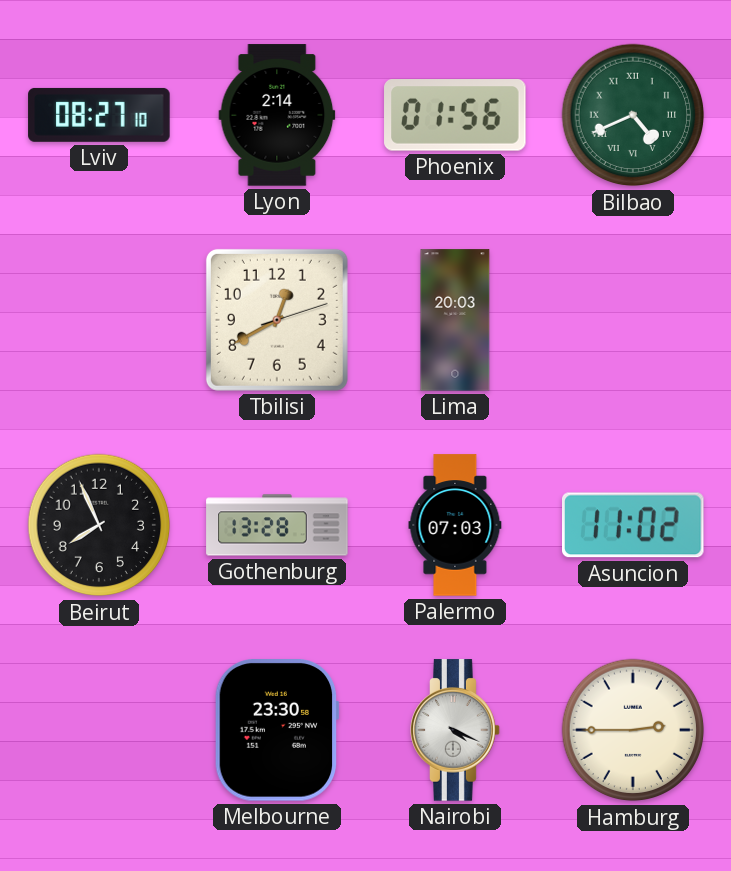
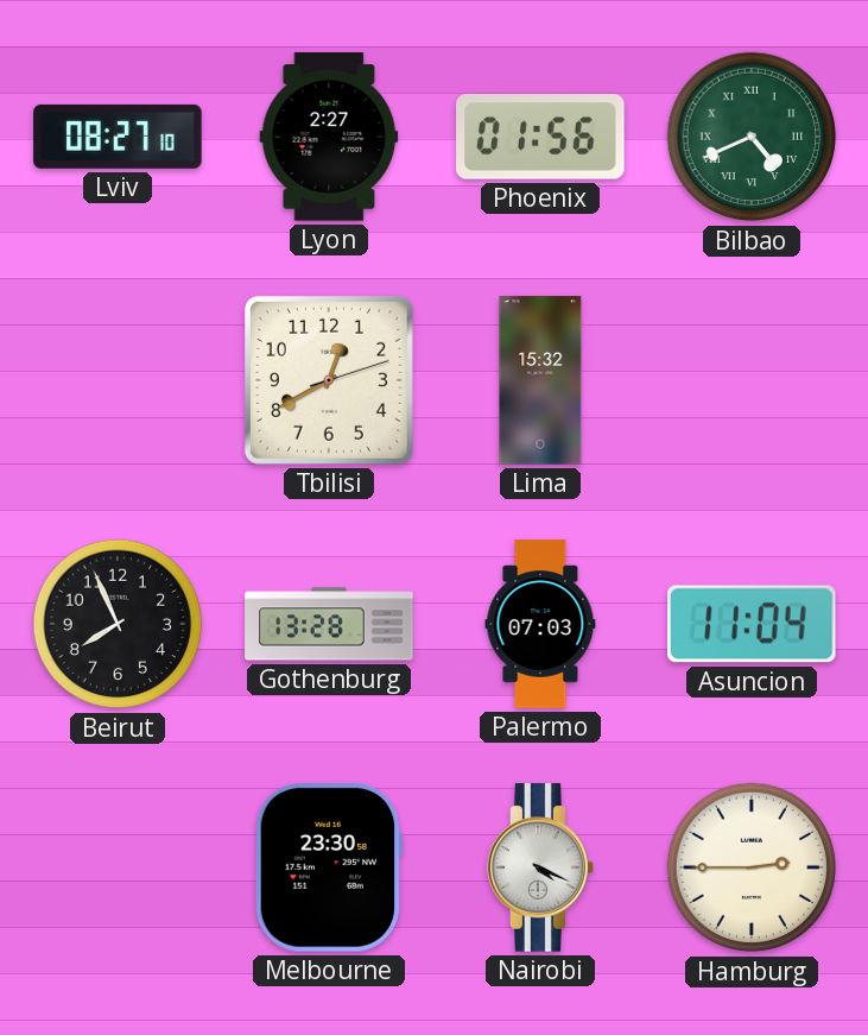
Lyon: 2:14 -> 2:27
Lima: 20:03 -> 15:32
Asuncion: 11:02 -> 11:04
